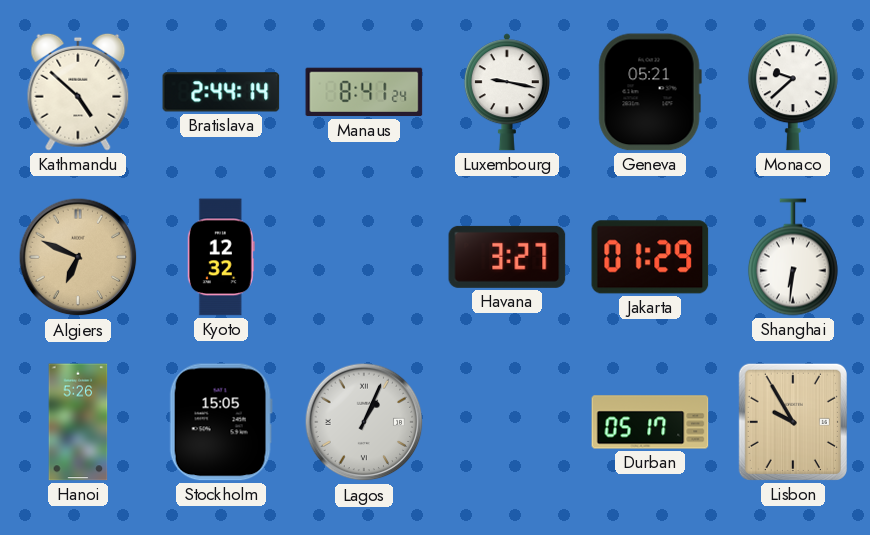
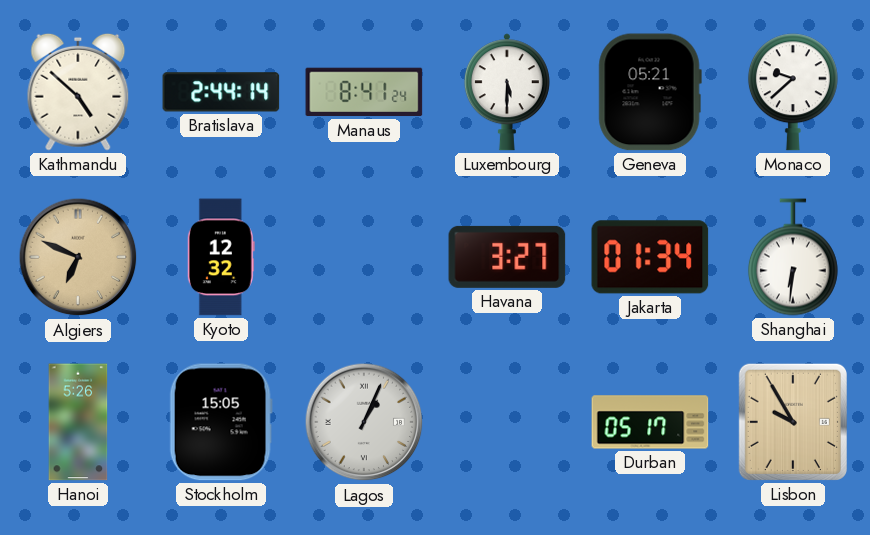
Luxembourg: 9:17 -> 5:30
Jakarta: 01:29 -> 01:34
